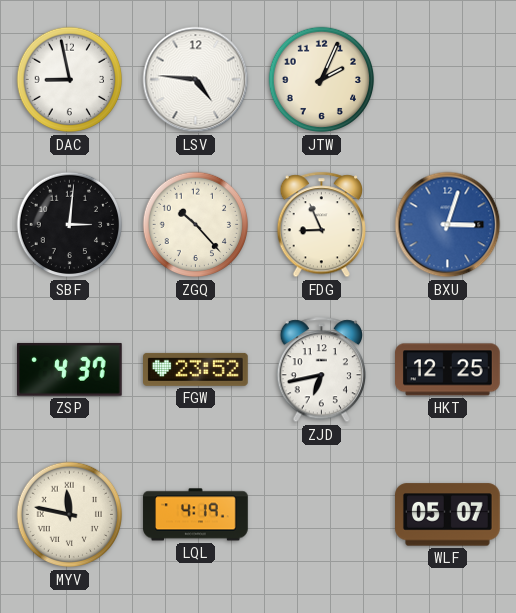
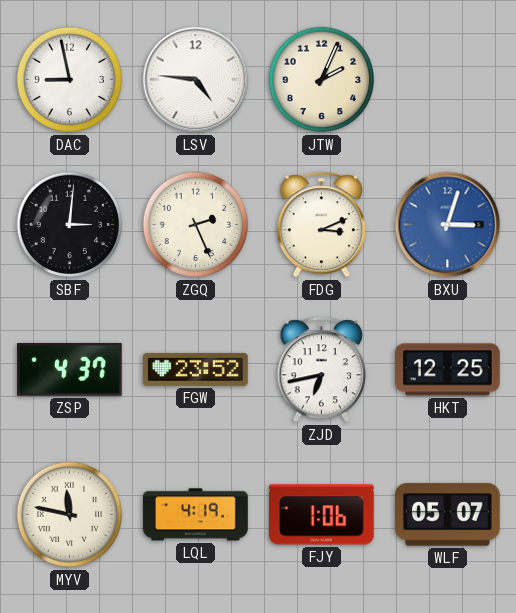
ZGQ: 10:23 -> 2:26
FDG: 8:56 -> 3:11
FJY: none -> 1:06
